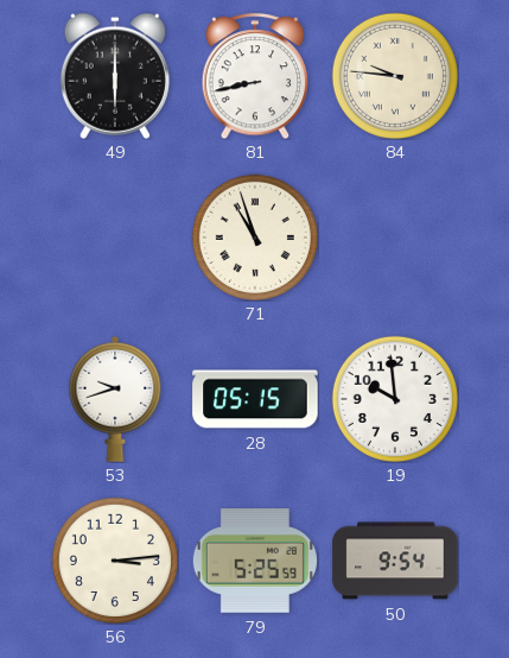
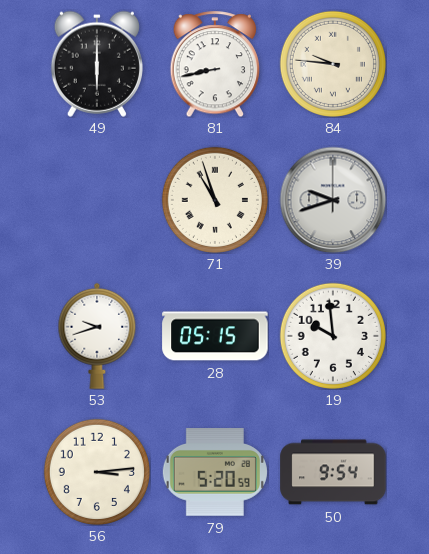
39: none -> 9:42
79: 5:25 -> 5:20
